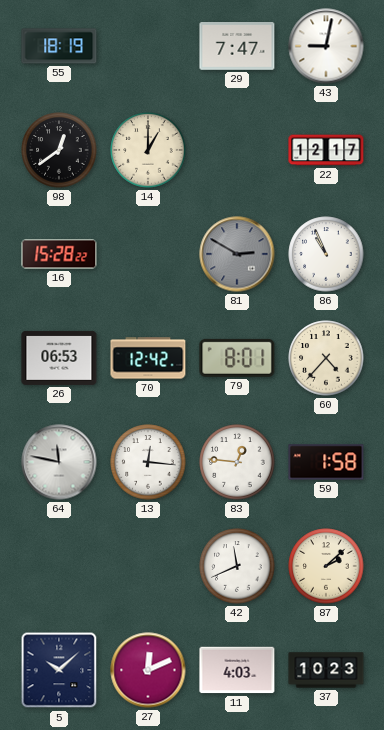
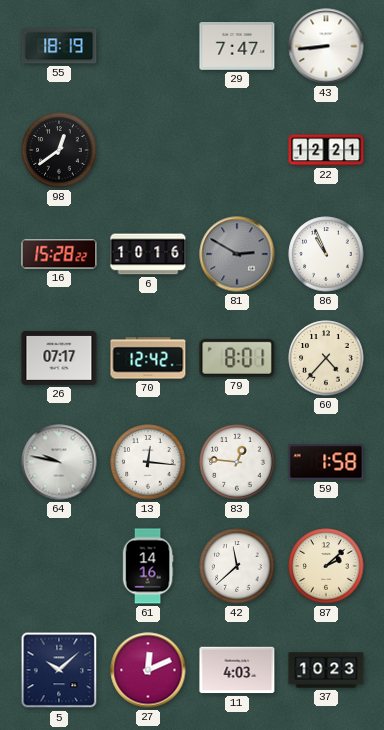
43: 9:02 -> 8:44
14: 1:00 -> none
22: 12:17 -> 12:21
6: none -> 10:16
26: 06:53 -> 07:17
64: 11:47 -> 9:47
61: none -> 14:16
42: 11:41 -> 11:38
